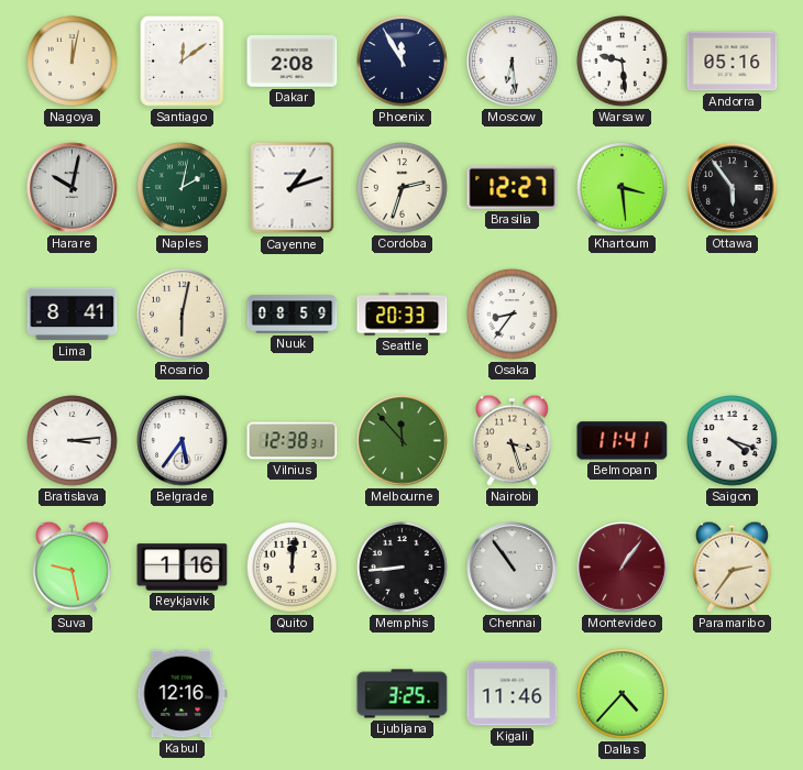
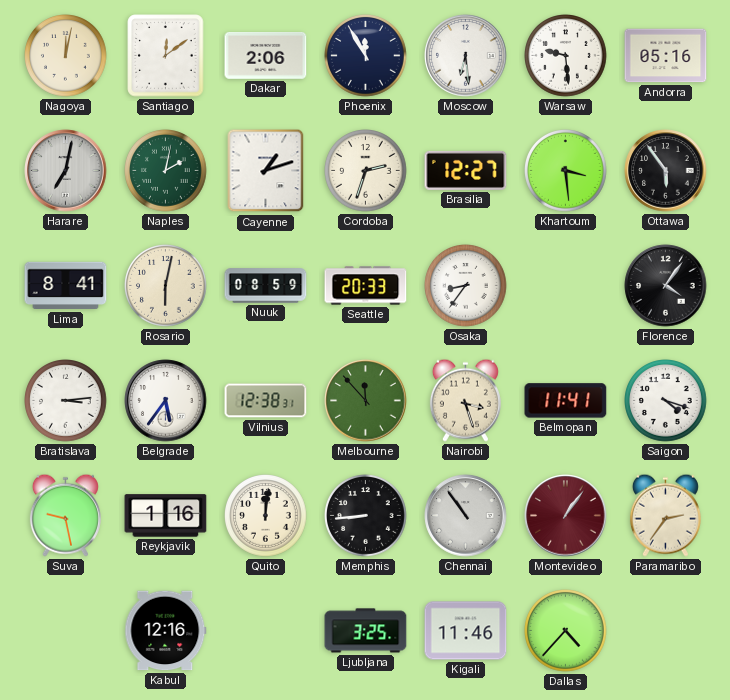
Dakar: 2:08 -> 2:06
Harare: 10:02 -> 7:02
Florence: none -> 4:06
